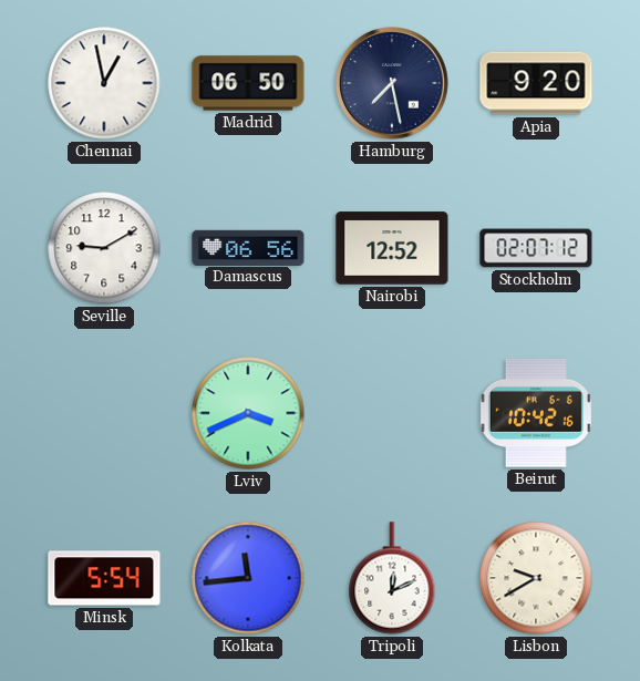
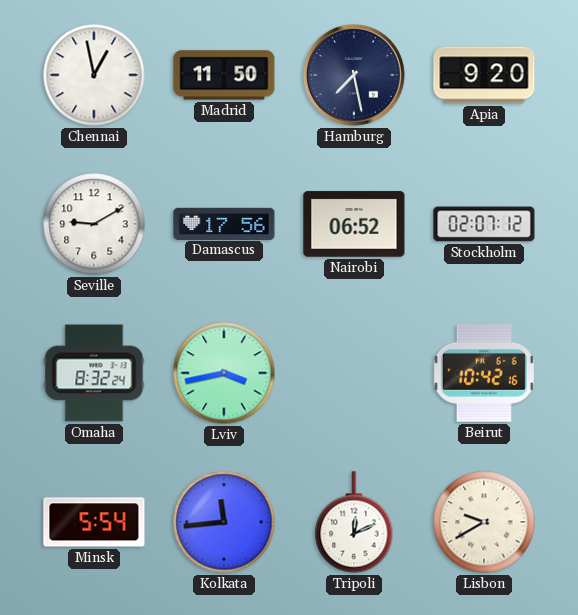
Madrid: 06:50 -> 11:50
Damascus: 06:56 -> 17:56
Nairobi: 12:52 -> 06:52
Omaha: none -> 8:32
Lviv: 3:41 -> 3:43
